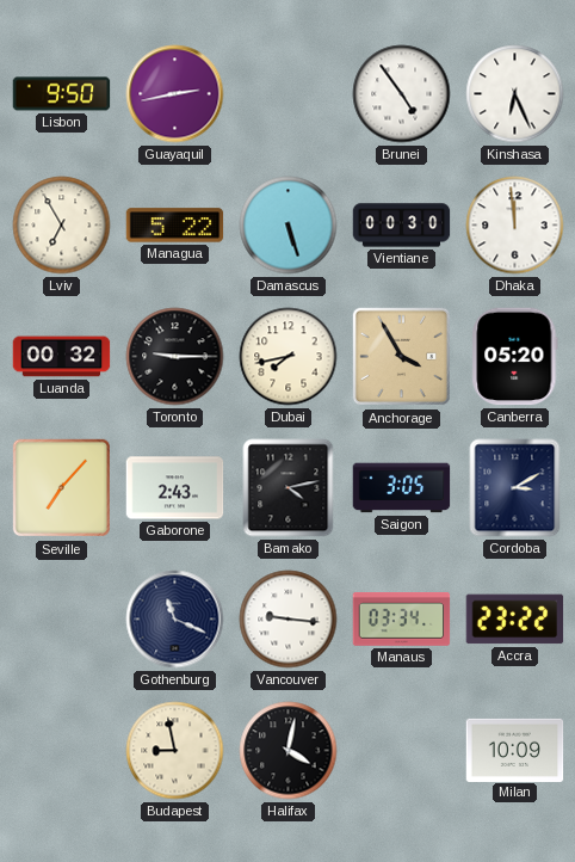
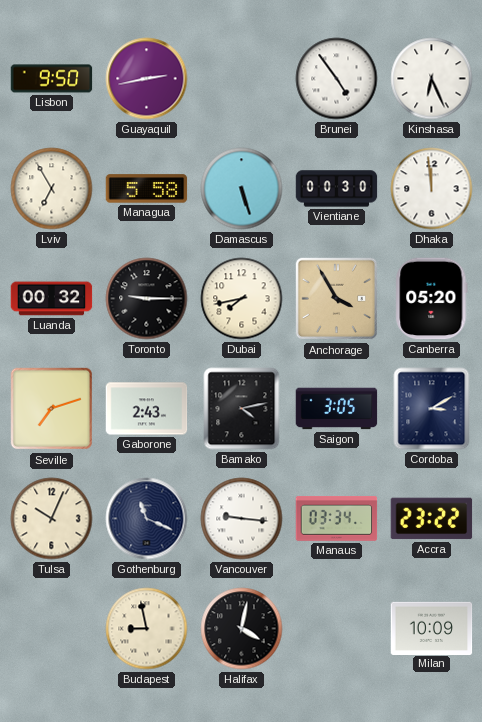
Managua: 5:22 -> 5:58
Seville: 7:07 -> 7:12
Tulsa: none -> 10:04
